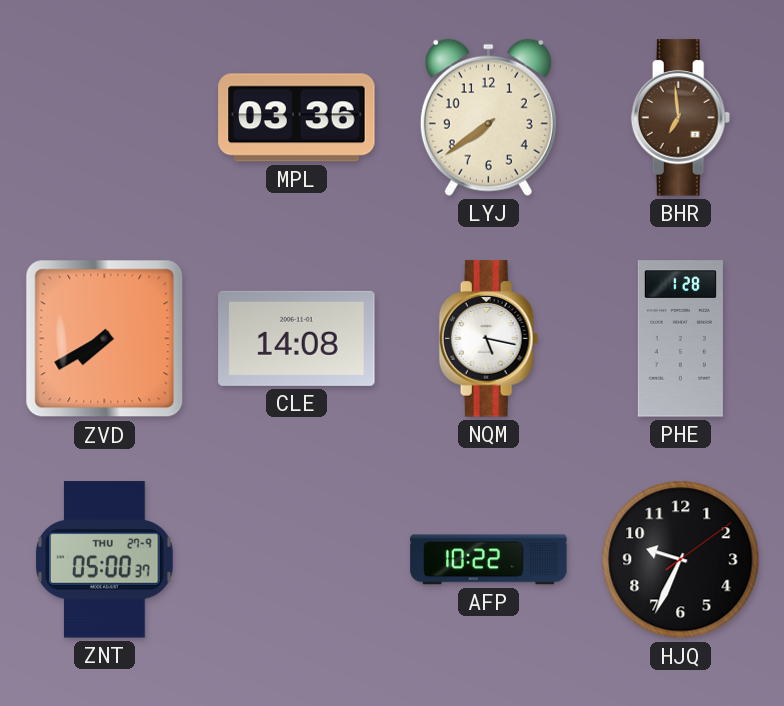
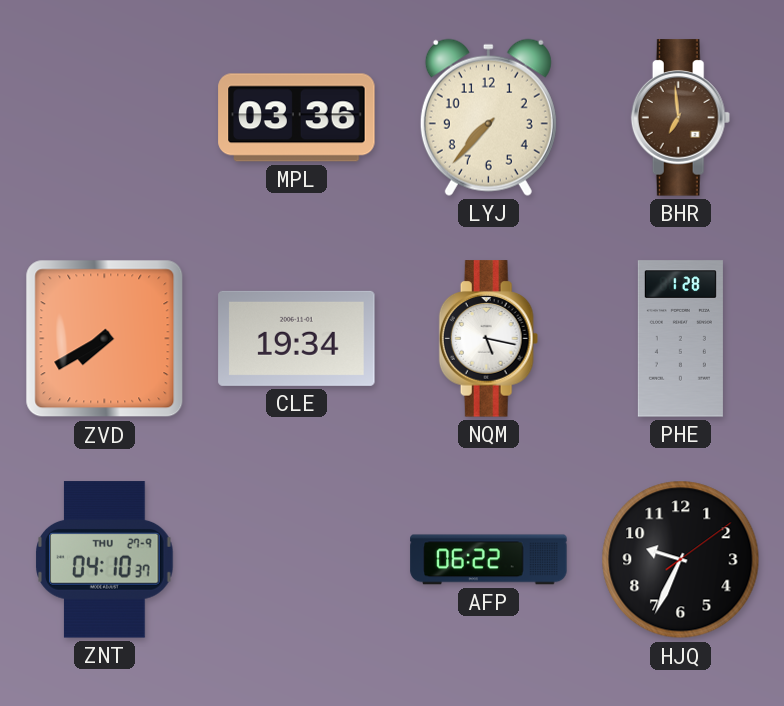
LYJ: 7:39 -> 7:37
CLE: 14:08 -> 19:34
ZNT: 05:00 -> 04:10
AFP: 10:22 -> 06:22
